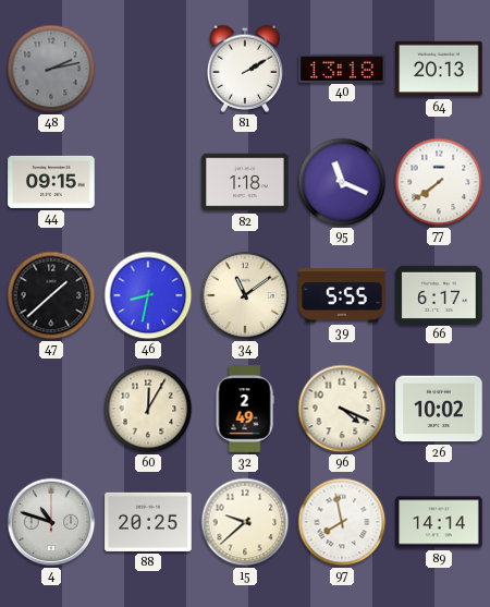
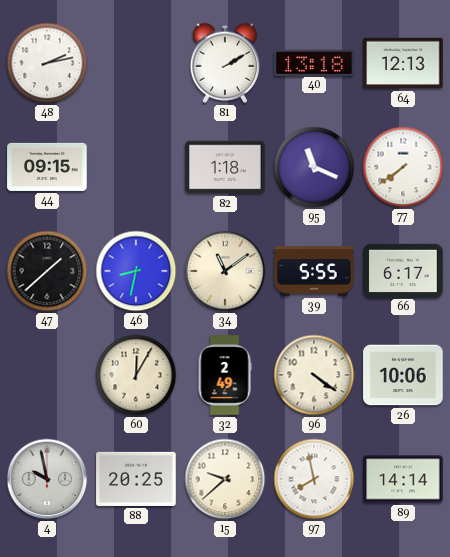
48 dial: grey -> white
64: 20:13 -> 12:13
96: 4:19 -> 4:21
26: 10:02 -> 10:06
4: 10:48 -> 9:58
